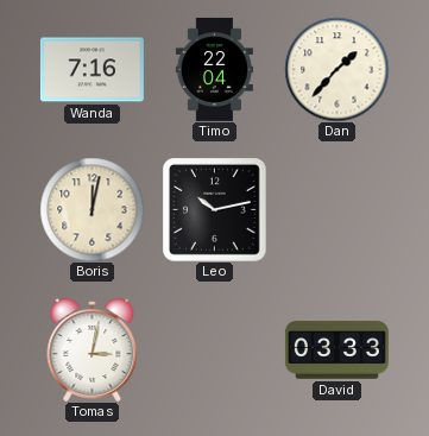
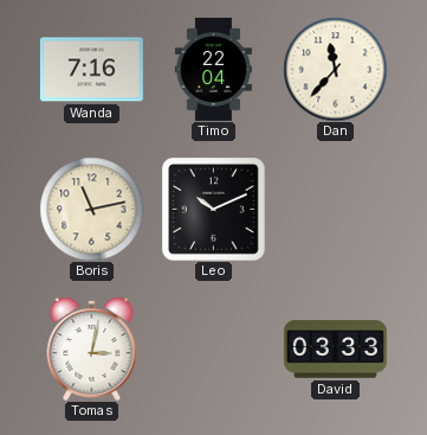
Dan: 1:37 -> 11:37
Boris: 12:02 -> 11:13
Leo: 10:13 -> 10:11
